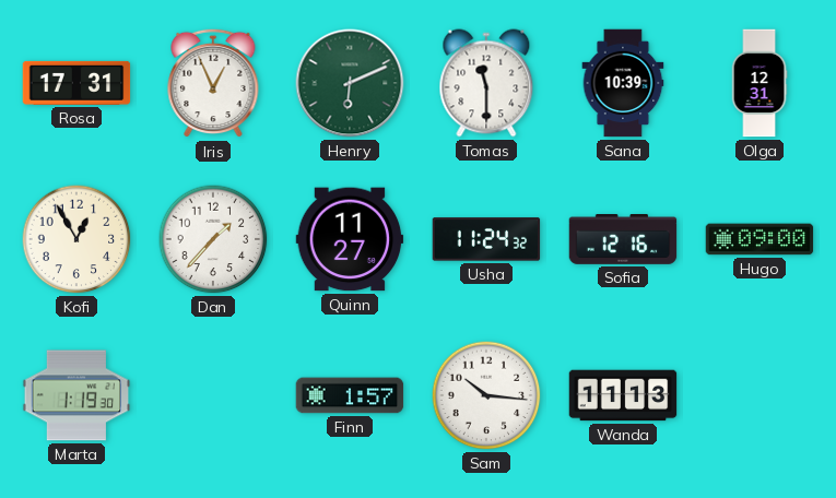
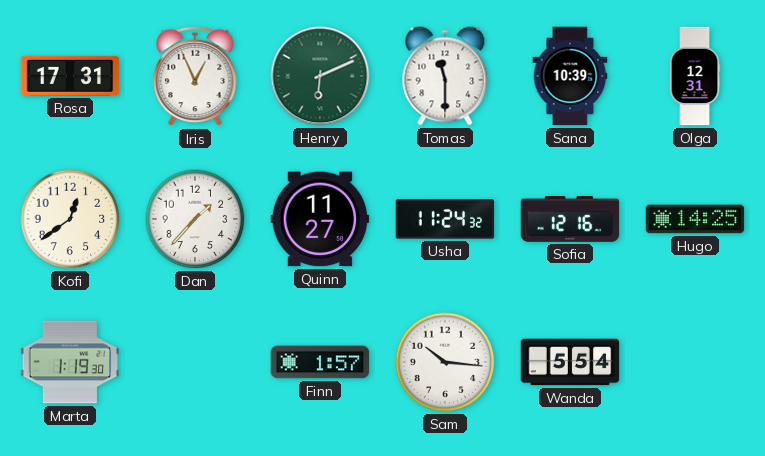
Kofi: 12:55 -> 12:39
Hugo: 09:00 -> 14:25
Wanda: 11:13 -> 5:54
